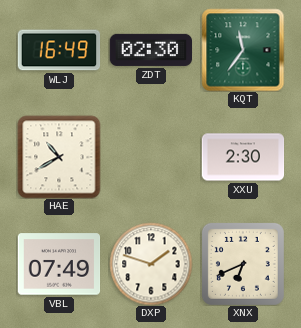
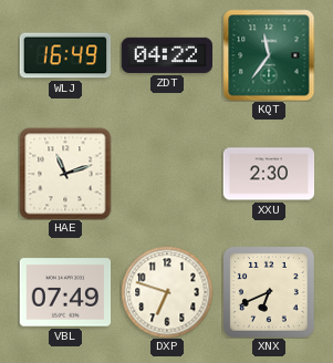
ZDT: 02:30 -> 04:22
HAE: 10:40 -> 11:12
DXP: 1:48 -> 6:48
